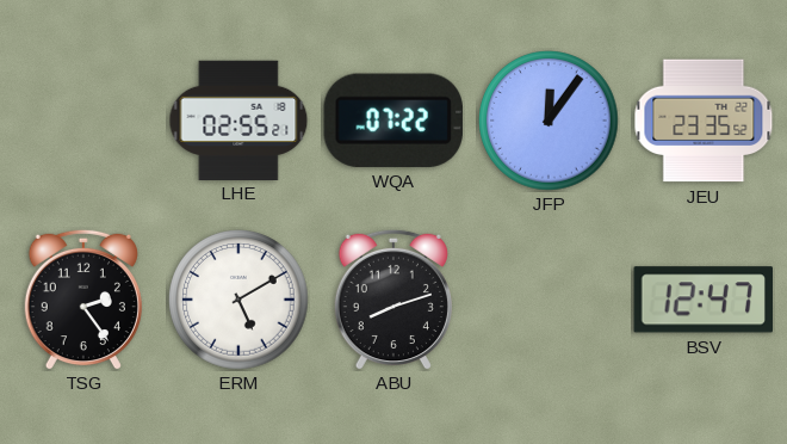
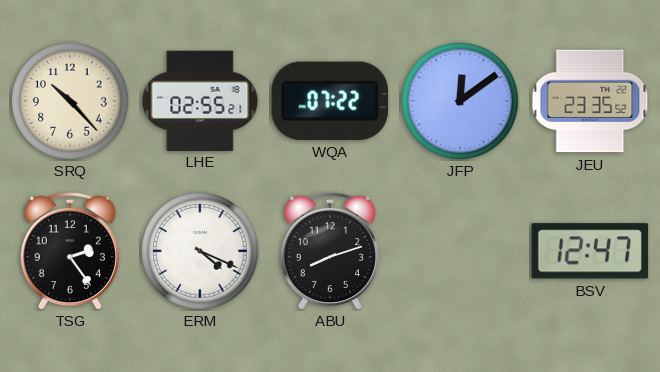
SRQ: none -> 10:23
JFP: 12:06 -> 12:09
ERM: 5:10 -> 4:19
